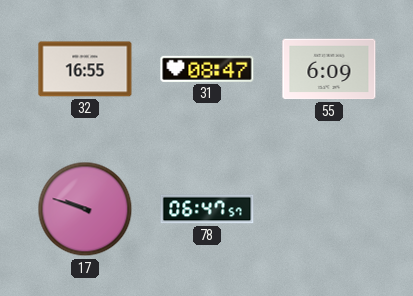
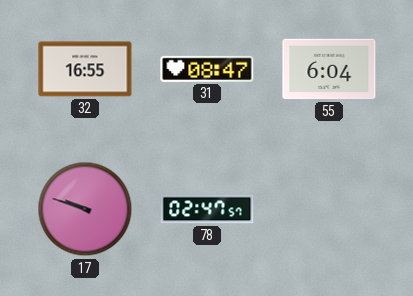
55: 6:09 -> 6:04
78: 06:47 -> 02:47
